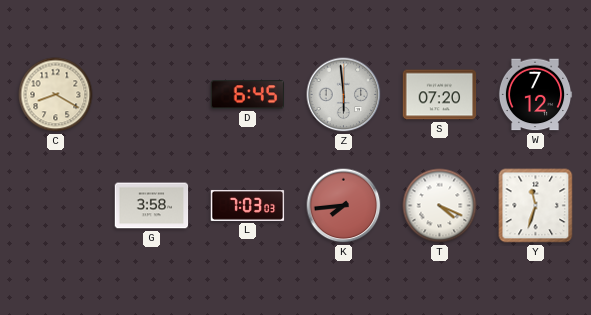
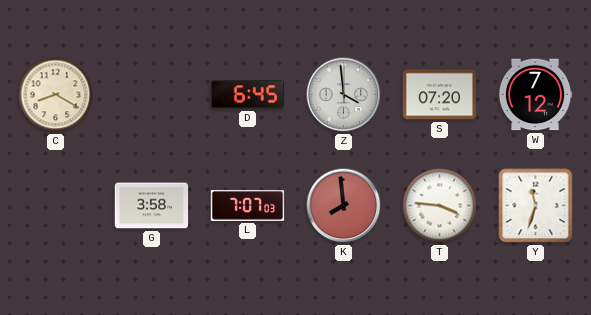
Z: 5:59 -> 3:59
L: 7:03 -> 7:07
K: 7:44 -> 7:59
T: 4:19 -> 3:46
